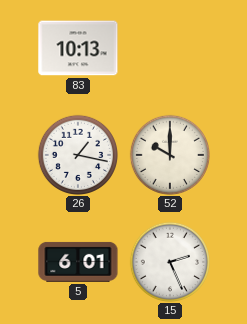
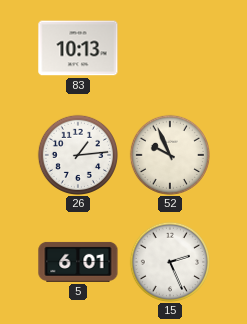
26: 1:17 -> 1:14
52: 10:00 -> 9:56
